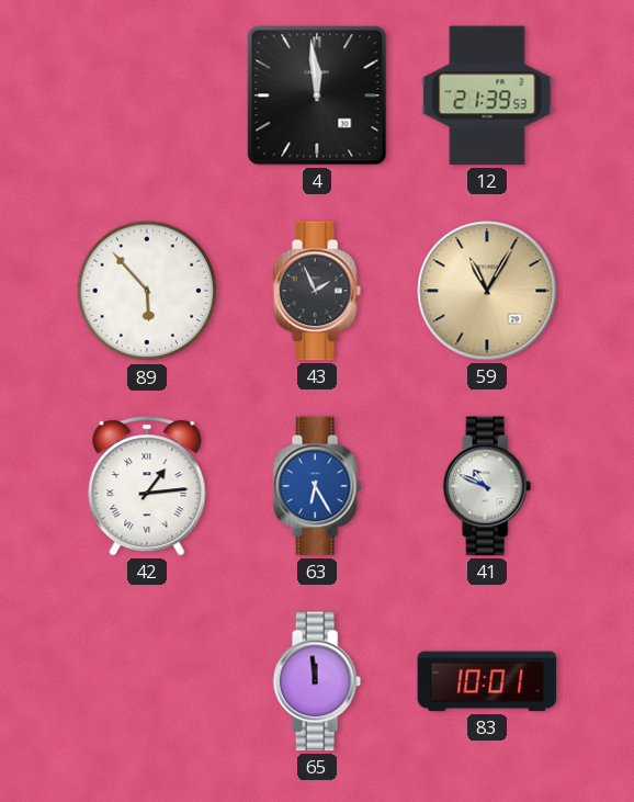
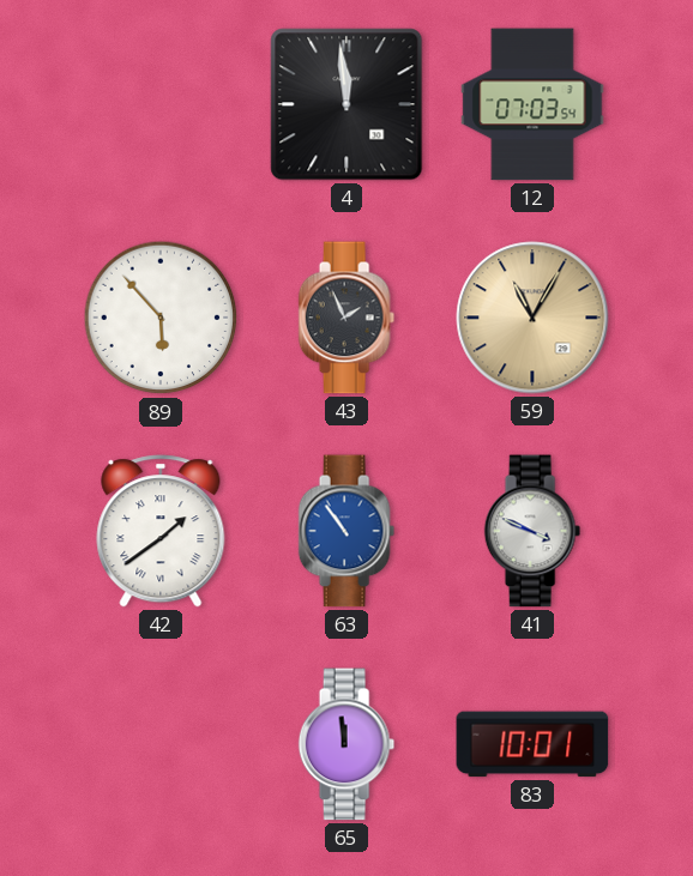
12: 21:39 -> 07:03
42: 1:14 -> 1:39
63: 6:25 -> 10:54
41: 10:49 -> 3:49
